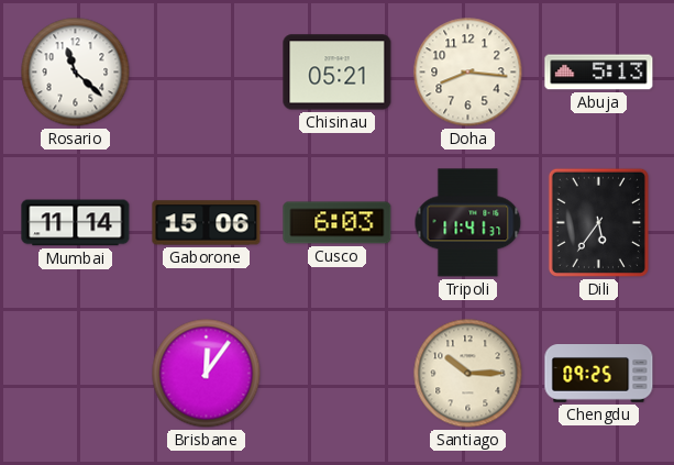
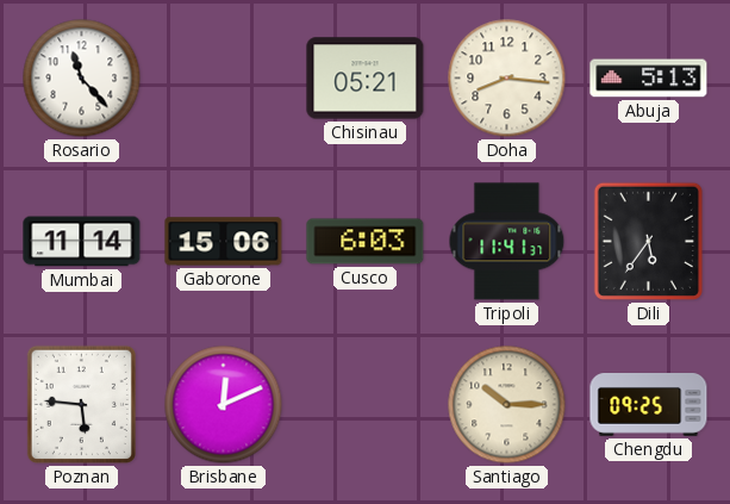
Rosario: 11:22 -> 11:23
Poznan: none -> 5:46
Brisbane: 12:06 -> 12:11
